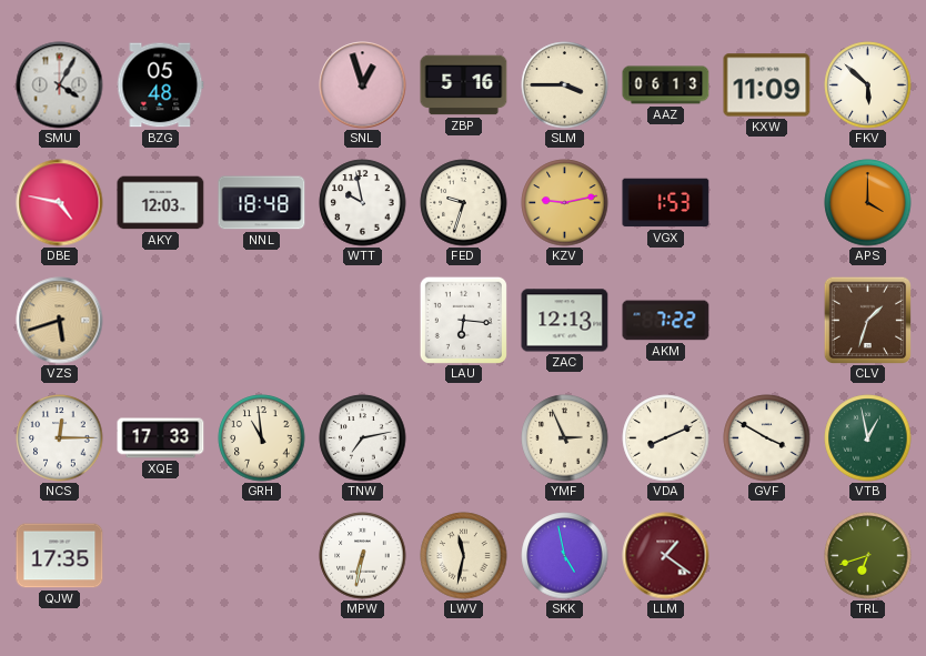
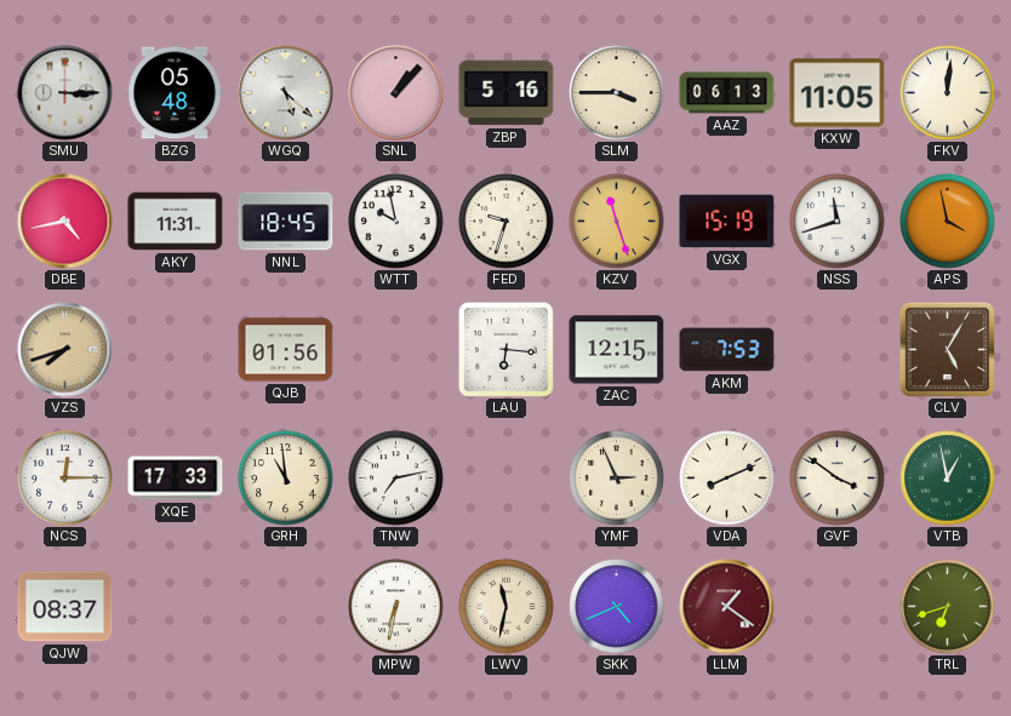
SMU: 4:05 -> 3:15
WGQ: none -> 5:22
SNL: 12:57 -> 1:07
KXW: 11:09 -> 11:05
FKV: 5:52 -> 12:01
DBE: 4:47 -> 4:43
AKY: 12:03 -> 11:31
NNL: 18:48 -> 18:45
KZV: 9:13 -> 11:27
VGX: 1:53 -> 15:19
NSS: none -> 11:42
APS: 4:00 -> 3:58
VZS: 5:42 -> 7:42
QJB: none -> 01:56
ZAC: 12:13 -> 12:15
AKM: 7:22 -> 7:53
CLV: 1:33 -> 5:05
GVF: 3:50 -> 3:51
QJW: 17:35 -> 08:37
SKK: 4:58 -> 4:41
